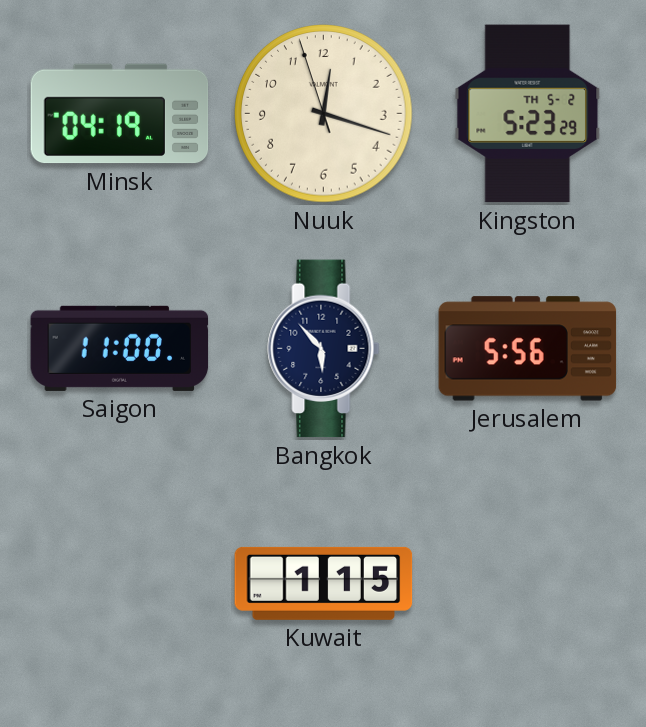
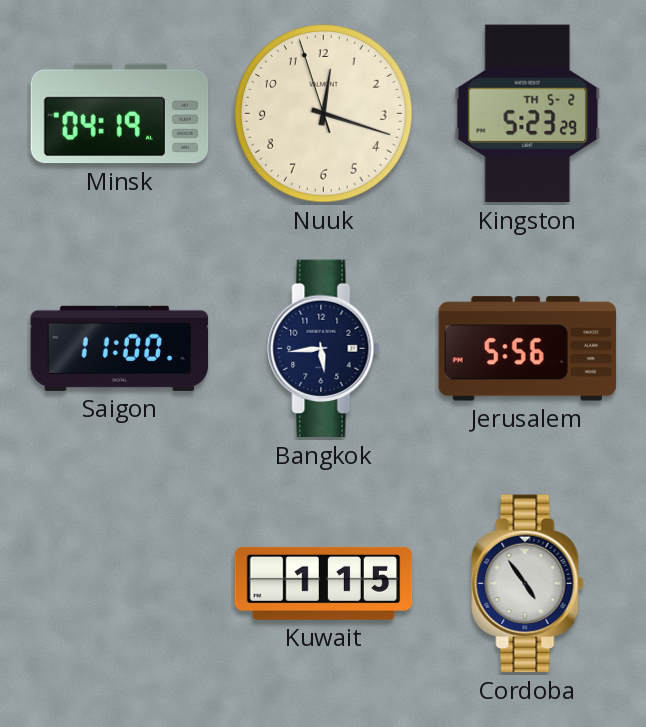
Bangkok: 5:53 -> 5:44
Cordoba: none -> 4:54
